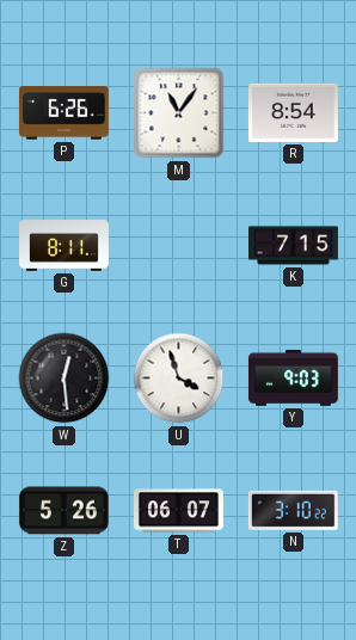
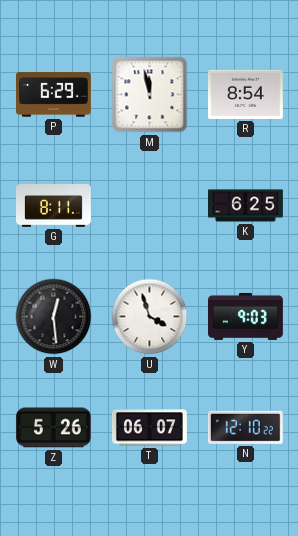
P: 6:26 -> 6:29
M: 11:06 -> 11:58
K: 7:15 -> 6:25
N: 3:10 -> 12:10
